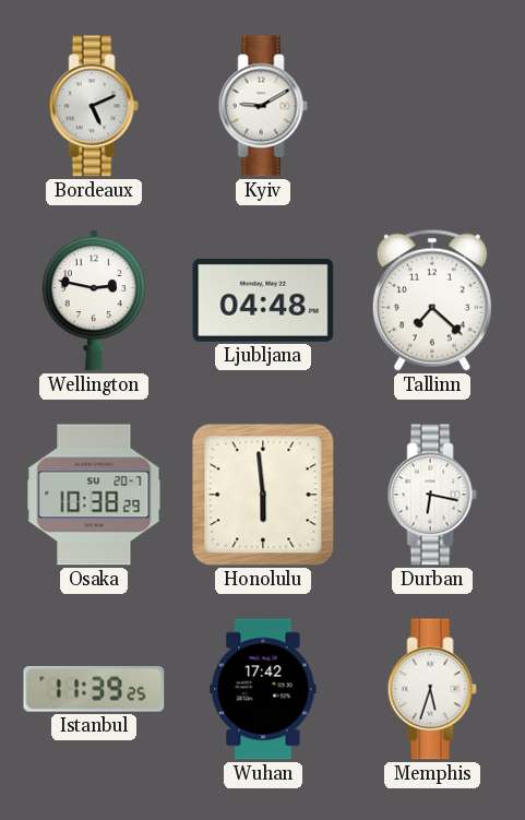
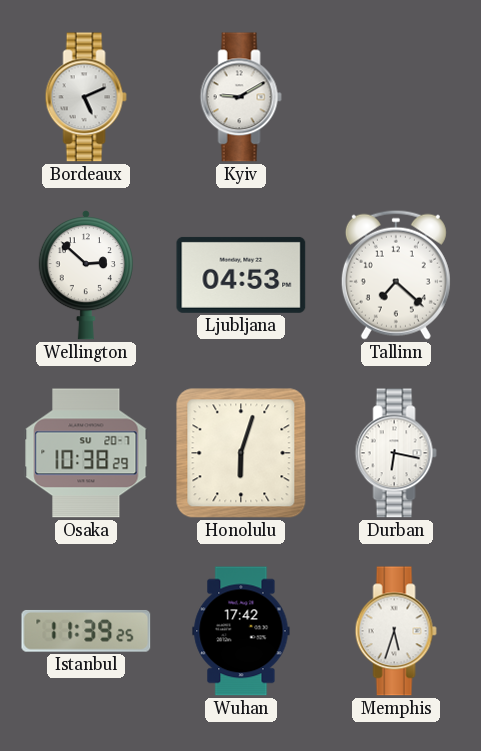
Wellington: 2:47 -> 2:52
Ljubljana: 04:48 -> 04:53
Honolulu: 5:59 -> 6:03
